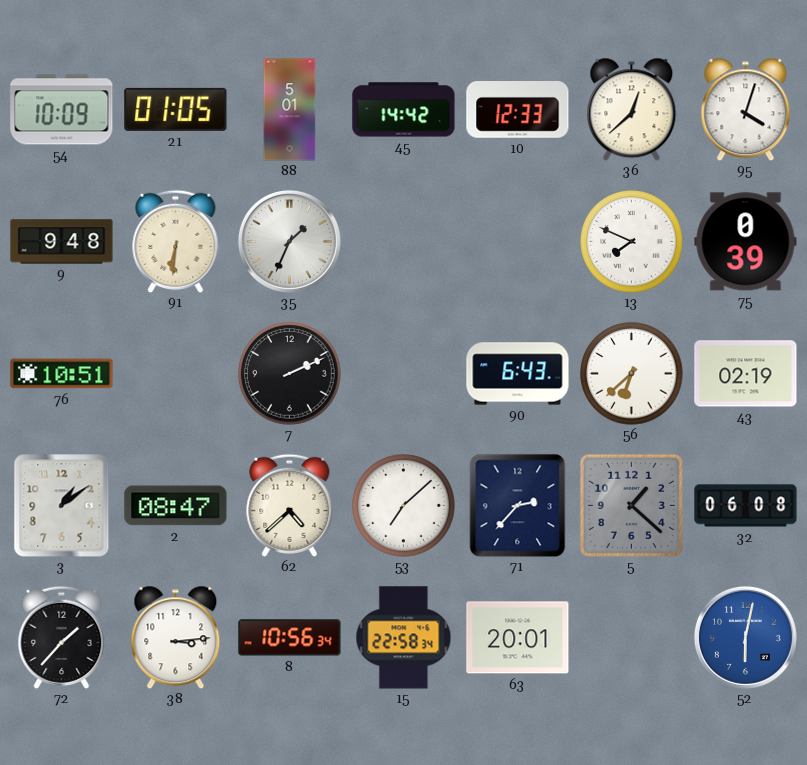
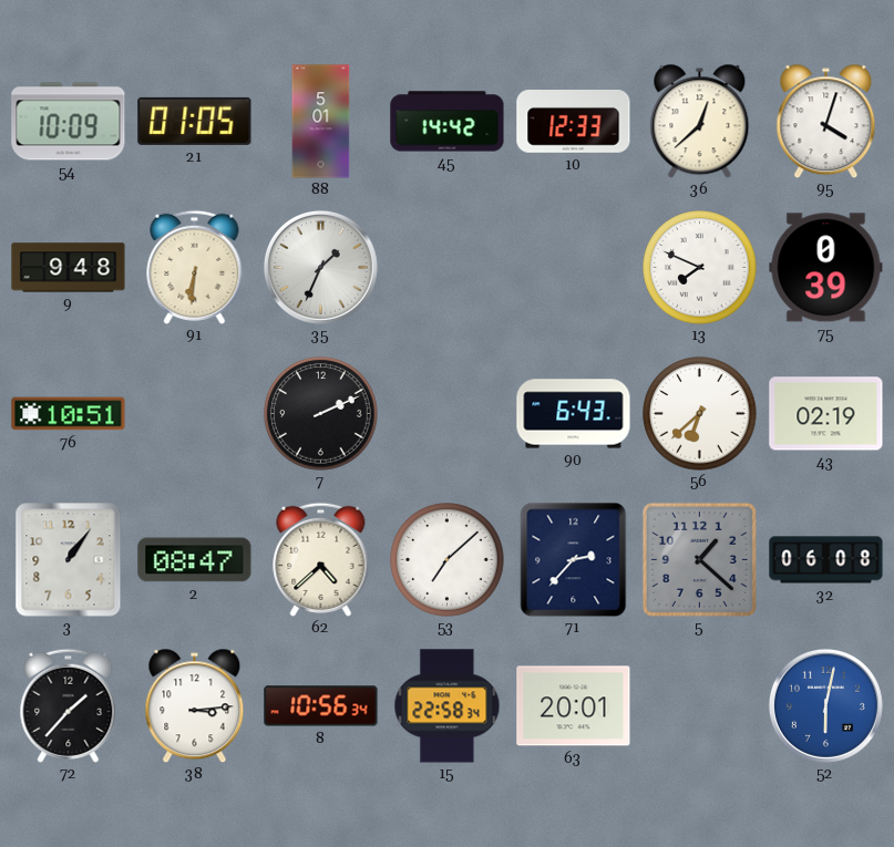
3: 1:09 -> 1:06
